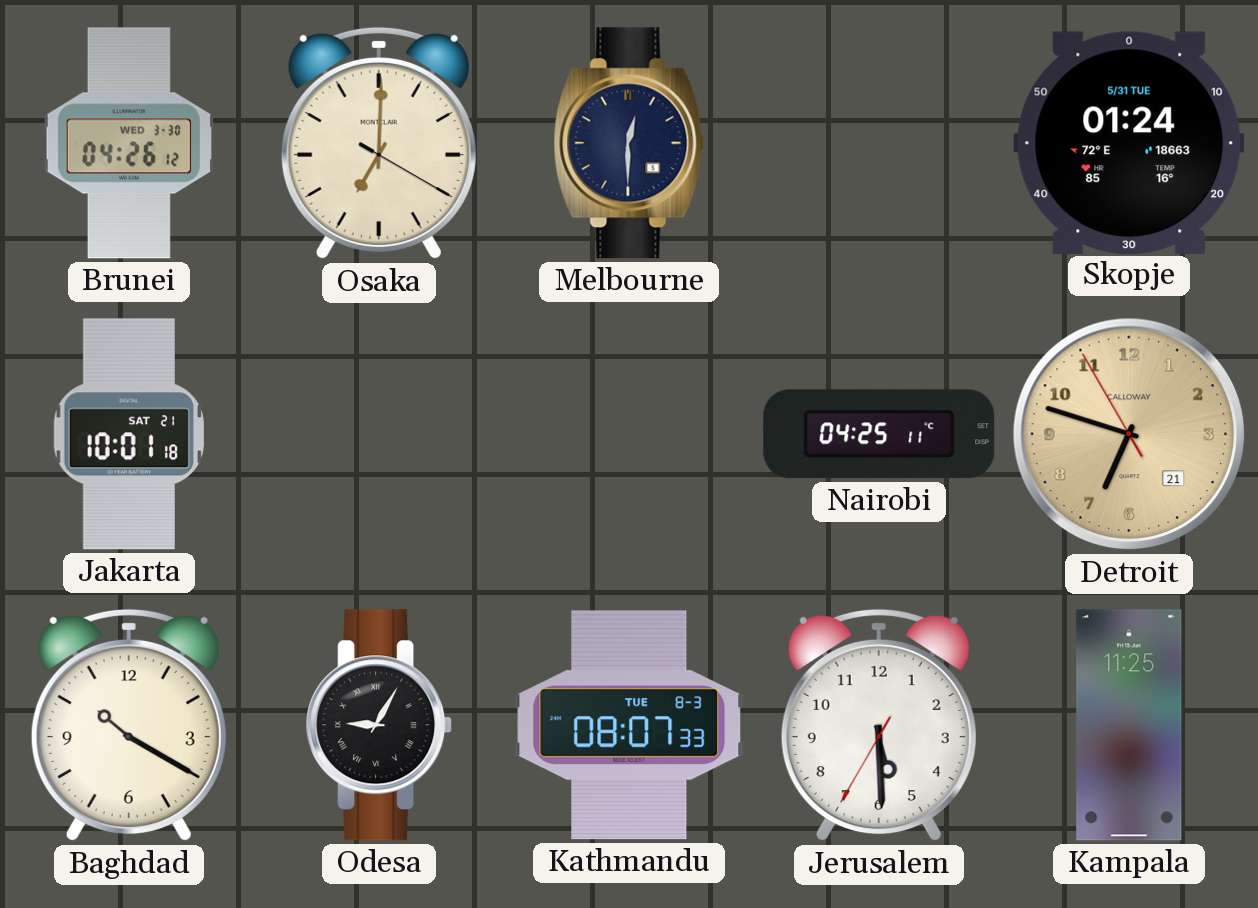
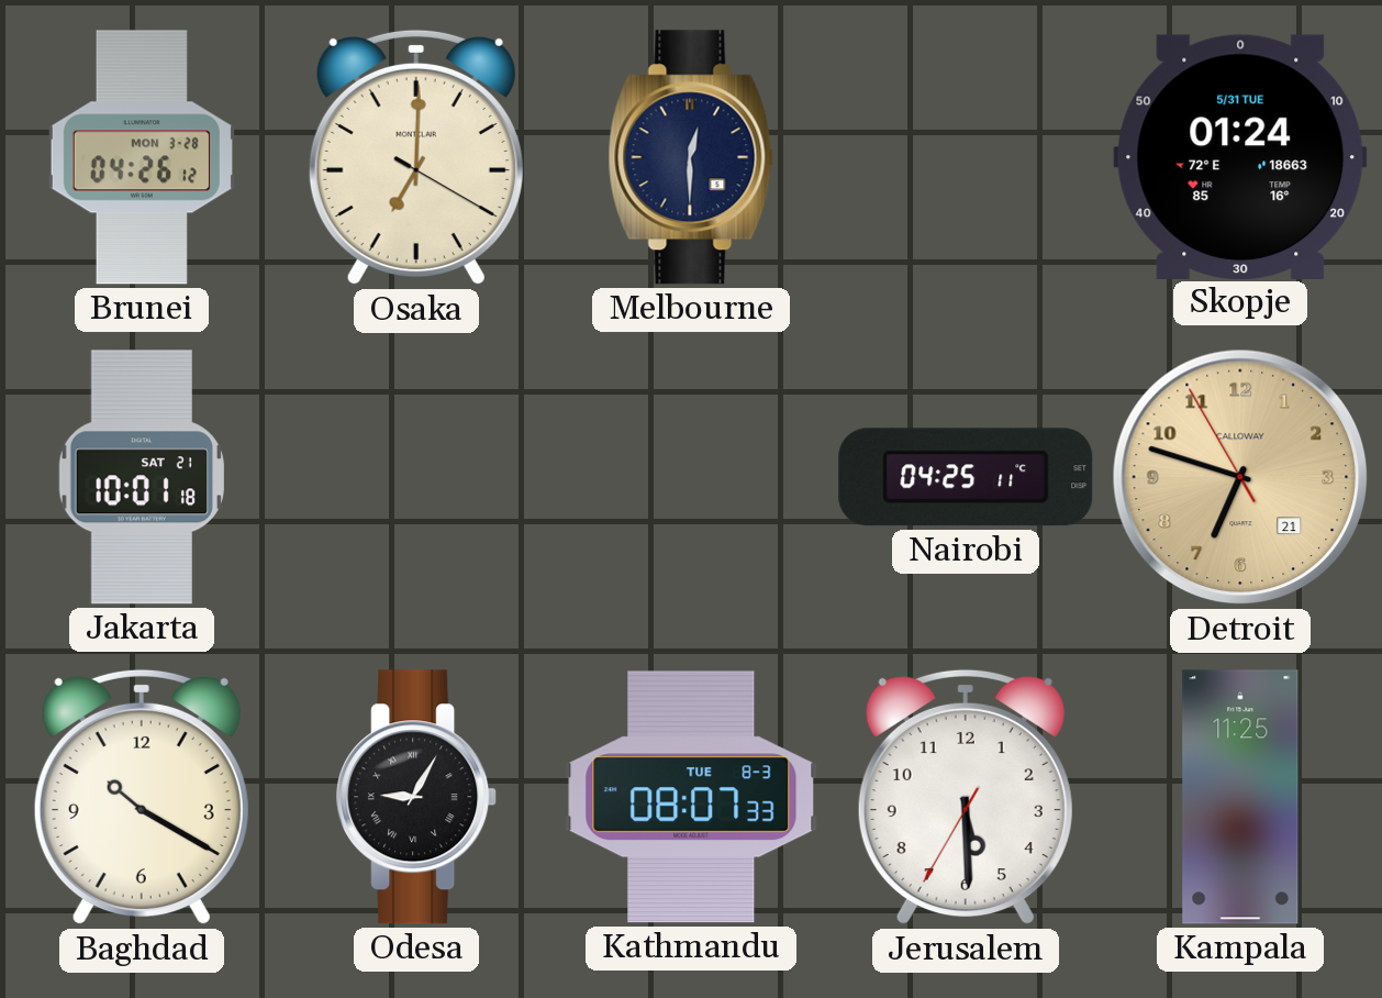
Brunei date: WED 3-30 -> MON 3-28
